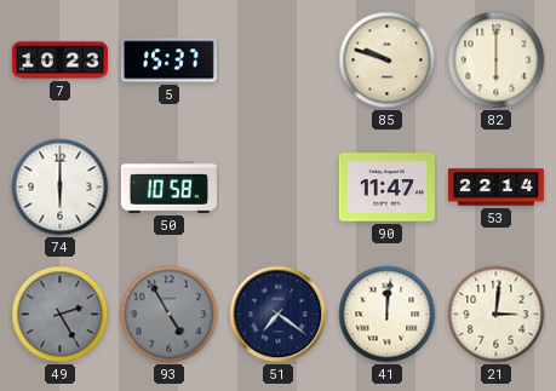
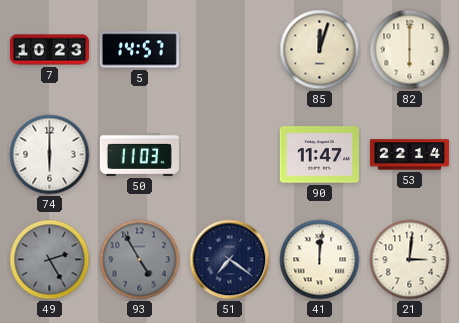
5: 15:37 -> 14:57
85: 9:48 -> 12:03
50: 10:58 -> 11:03
